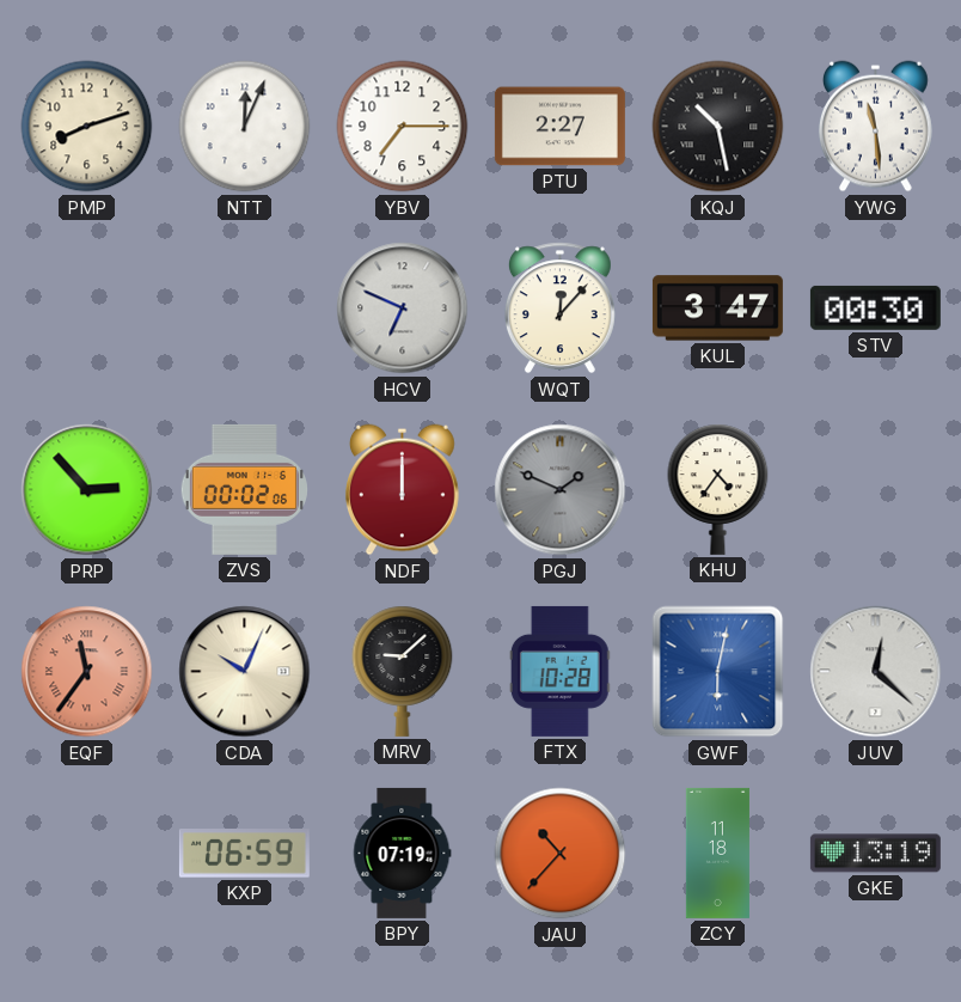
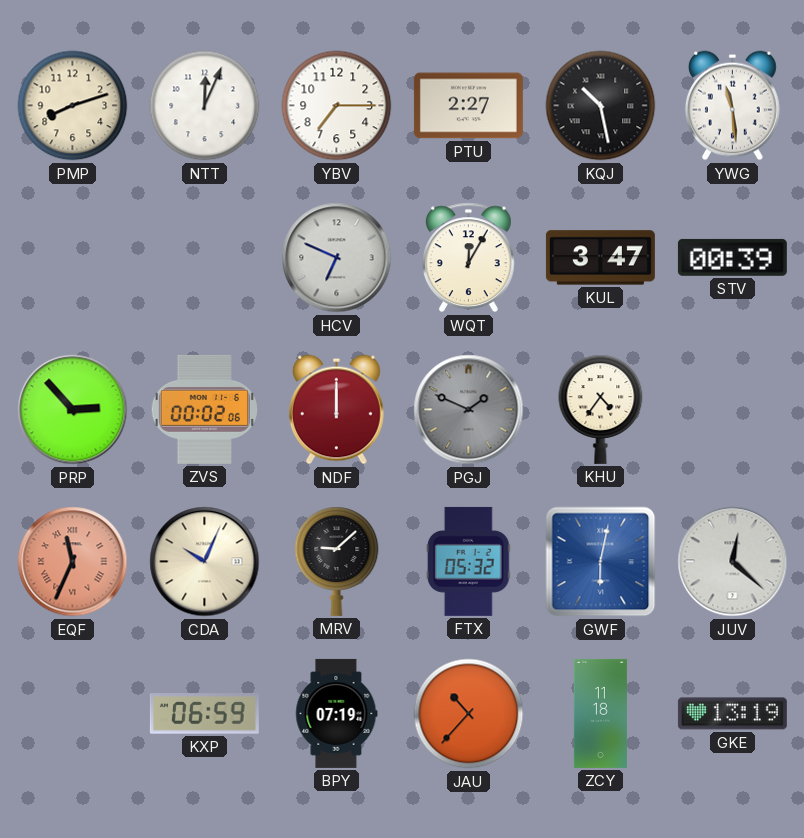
WQT: 12:07 -> 12:05
STV: 00:30 -> 00:39
EQF: 11:36 -> 11:34
FTX: 10:28 -> 05:32
